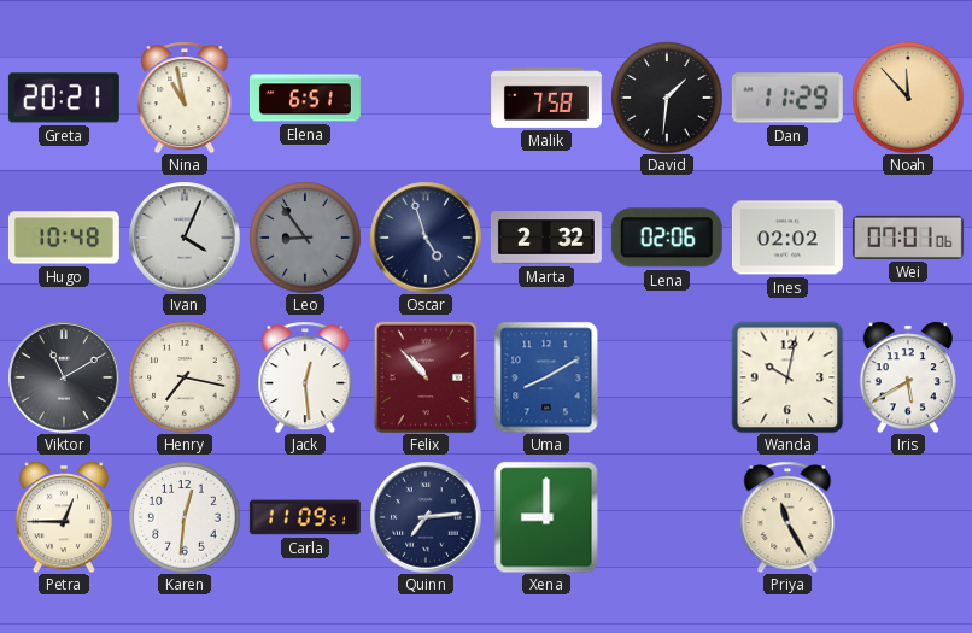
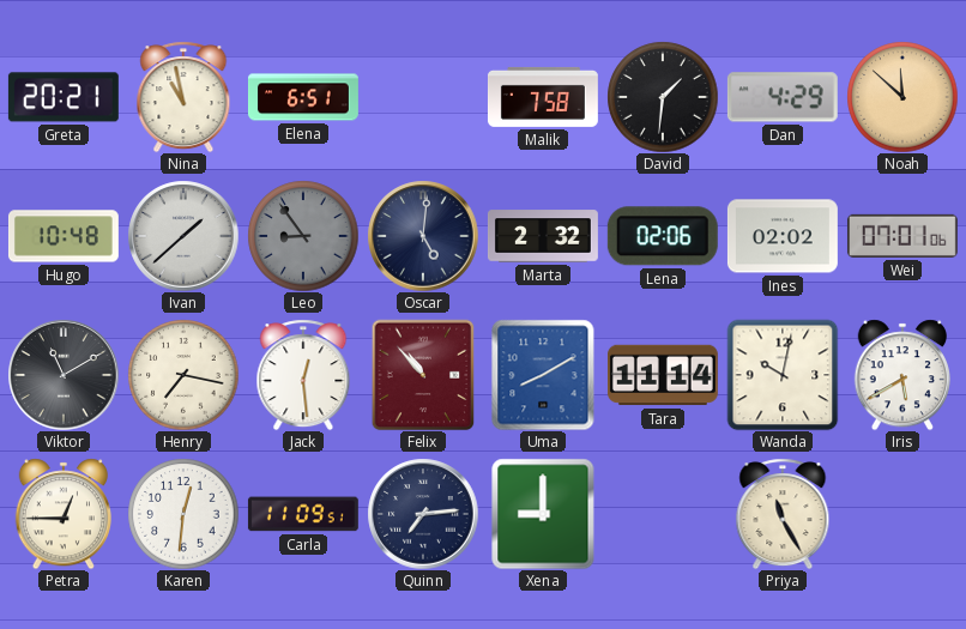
Dan: 11:29 -> 4:29
Noah: 11:53 -> 11:52
Ivan: 4:04 -> 1:38
Oscar: 4:57 -> 5:01
Tara: none -> 11:14
